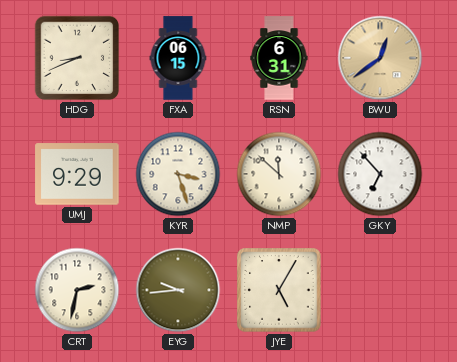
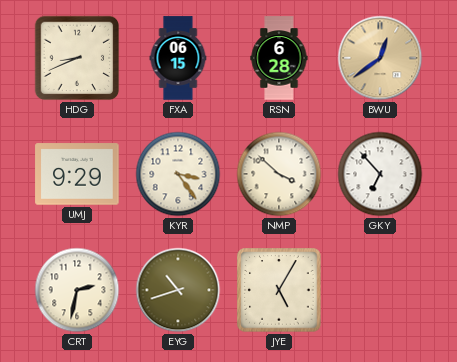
RSN: 6:31 -> 6:28
KYR: 3:27 -> 3:24
NMP: 11:52 -> 3:52
EYG: 9:44 -> 10:42
